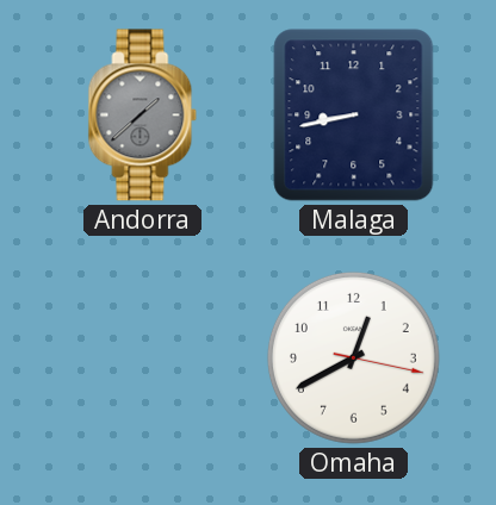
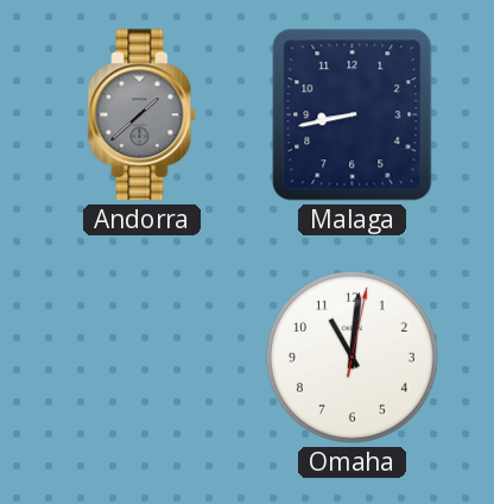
Omaha: 12:40 -> 11:01
